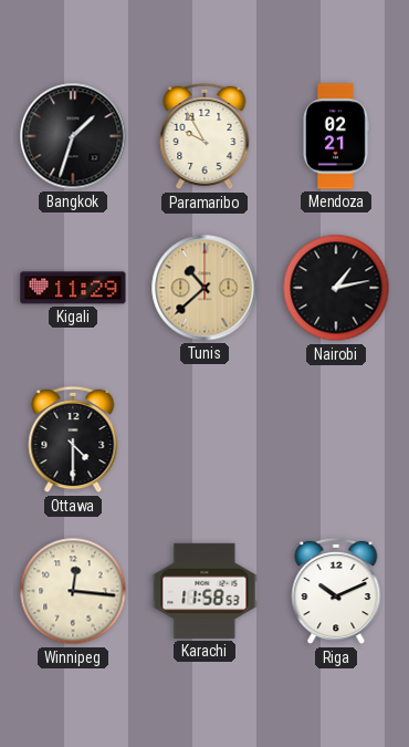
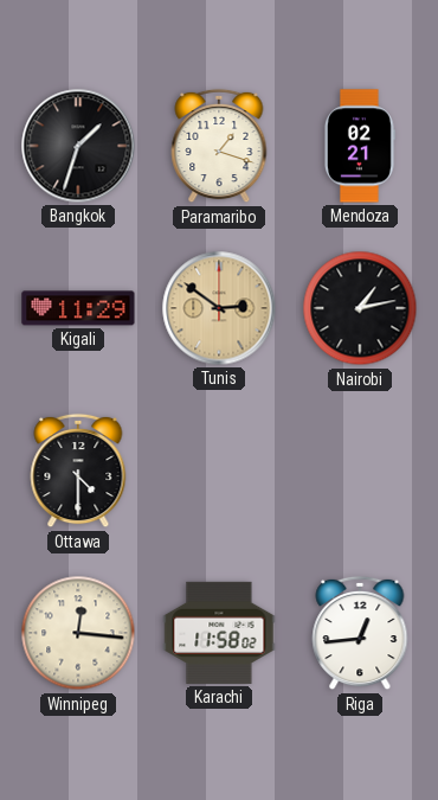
Paramaribo: 9:55 -> 1:18
Tunis: 10:38 -> 2:51
Karachi: 11:58:53 -> 11:58:02
Riga: 10:11 -> 12:44
